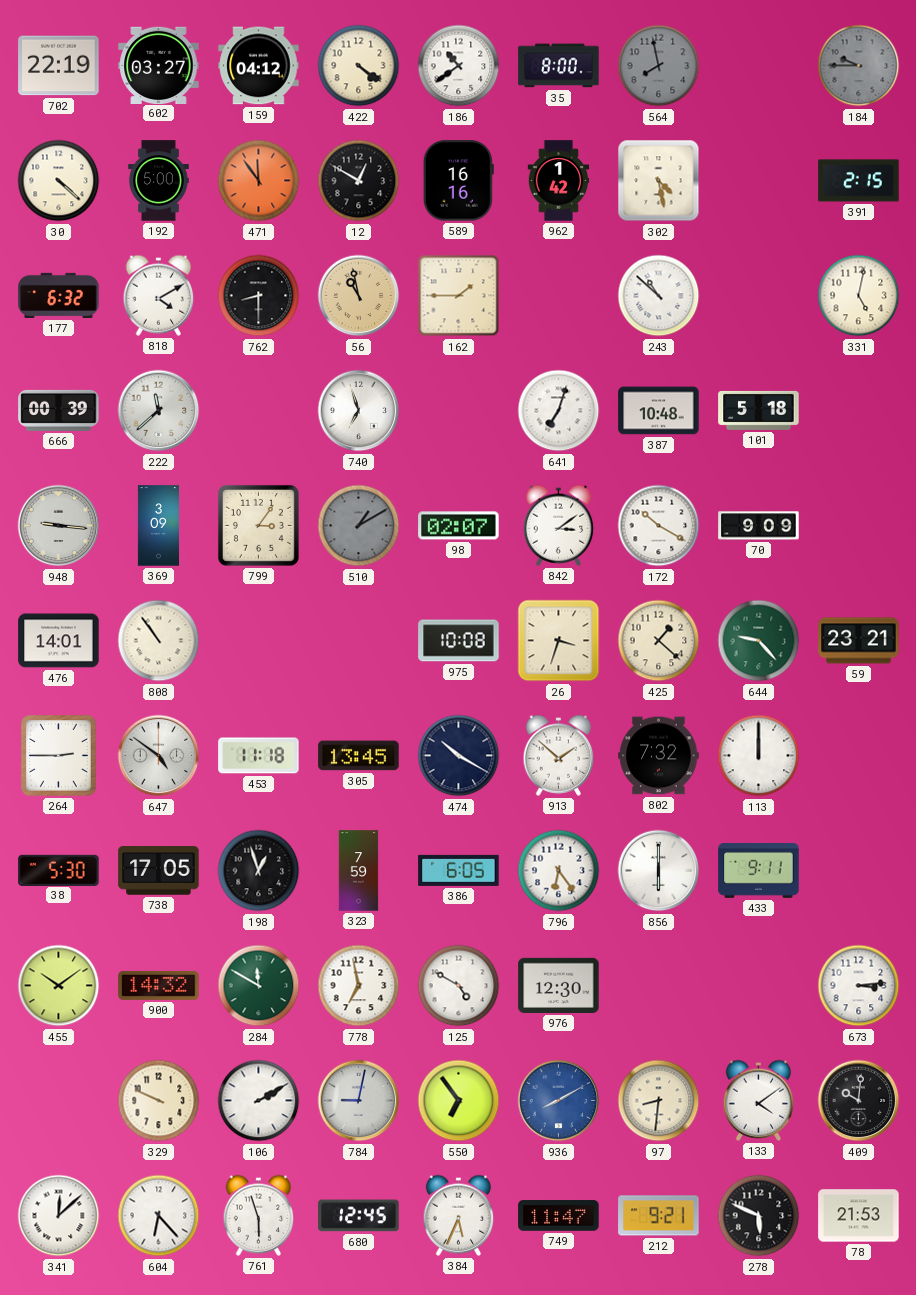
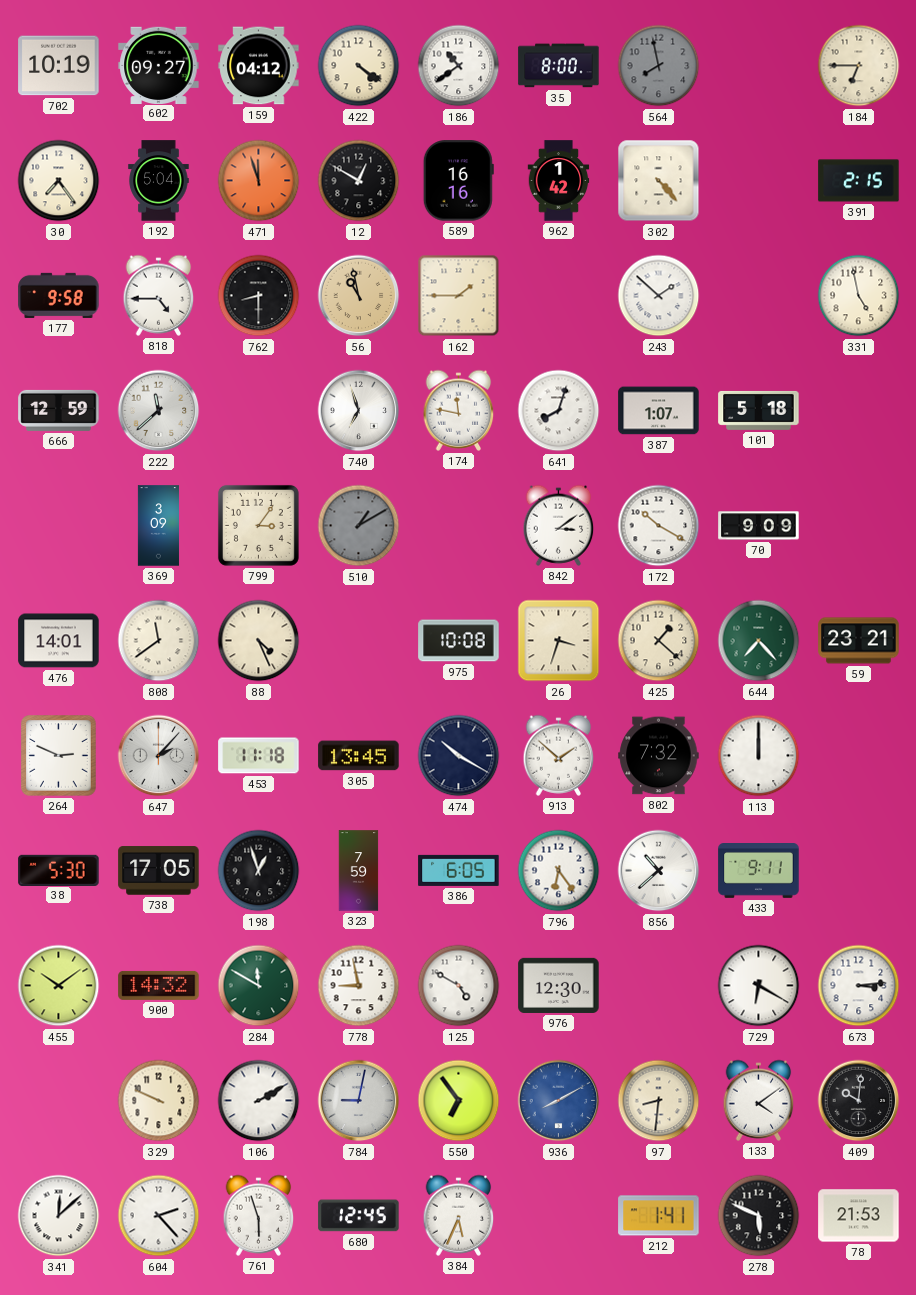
702: 22:19 -> 10:19
602: 03:27 -> 09:27
184: 9:45 -> 6:45
184 dial: grey -> cream
30: 4:22 -> 7:24
192: 5:00 -> 5:04
471: 11:54 -> 11:57
302: 4:28 -> 4:23
177: 6:32 -> 9:58
818: 4:10 -> 4:45
243: 10:52 -> 1:52
331: 5:02 -> 4:58
666: 00:39 -> 12:59
174: none -> 11:47
641: 7:03 -> 8:03
387: 10:48 -> 1:07
948: 9:16 -> none
98: 02:07 -> none
808: 10:54 -> 11:39
88: none -> 4:26
644: 9:23 -> 7:23
264: 2:45 -> 2:49
647: 4:51 -> 2:07
856: 6:00 -> 10:38
778: 6:58 -> 8:58
729: none -> 6:20
604: 6:23 -> 2:23
749: 11:47 -> none
212: 9:21 -> 1:41
